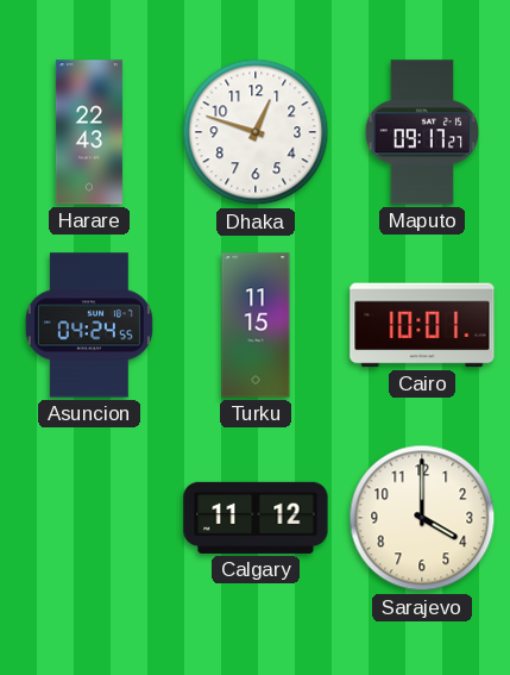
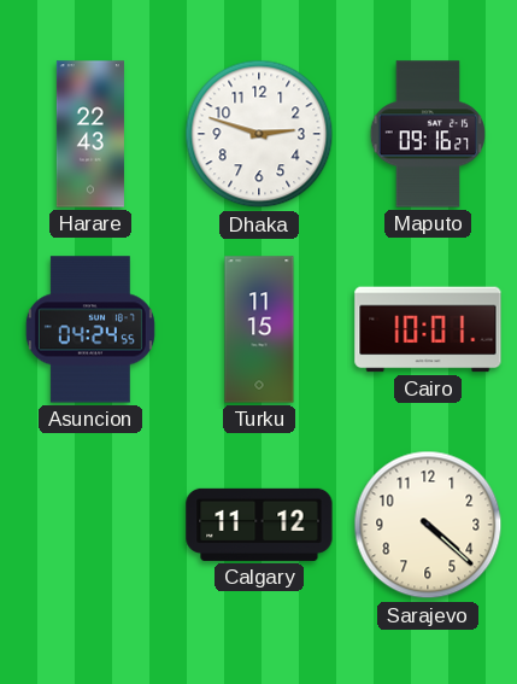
Dhaka: 12:48 -> 2:48
Maputo: 09:17 -> 09:16
Sarajevo: 4:00 -> 4:22
